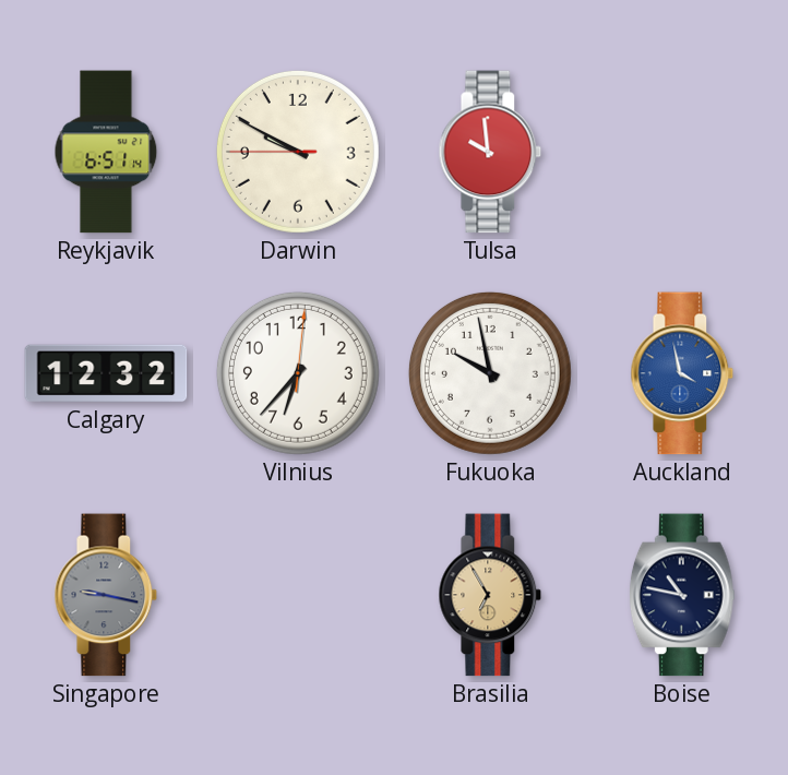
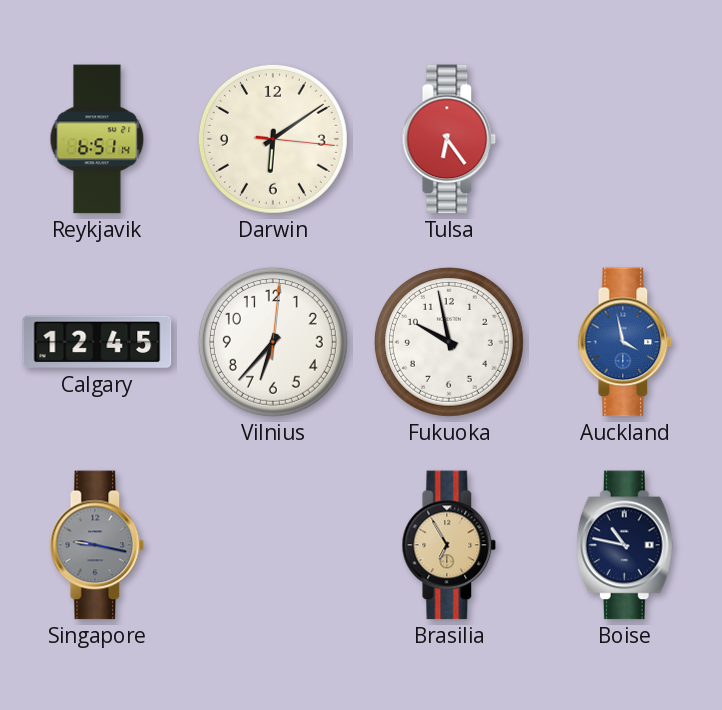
Darwin: 9:49 -> 6:09
Tulsa: 9:59 -> 6:24
Calgary: 12:32 -> 12:45
